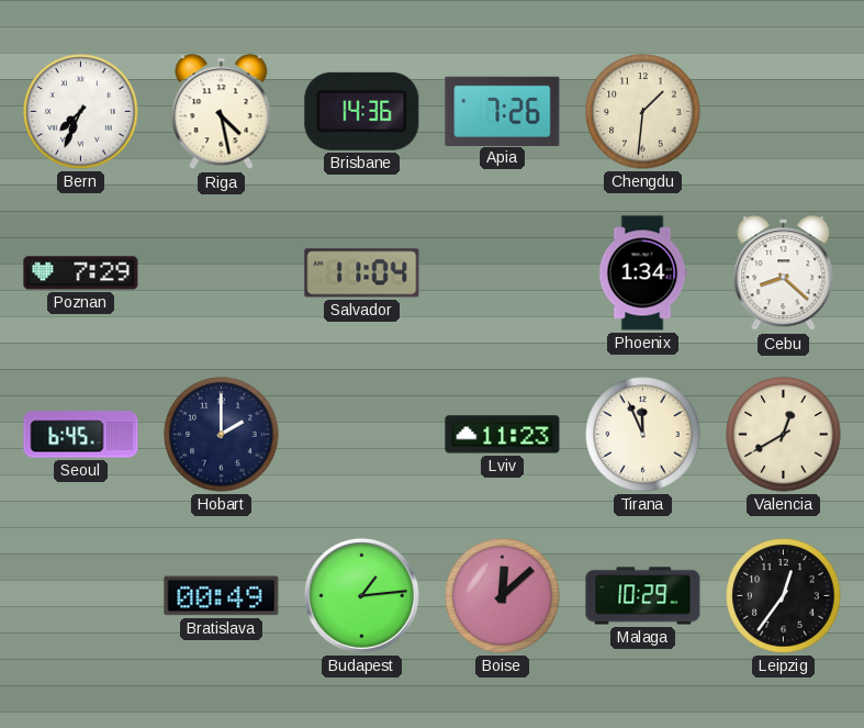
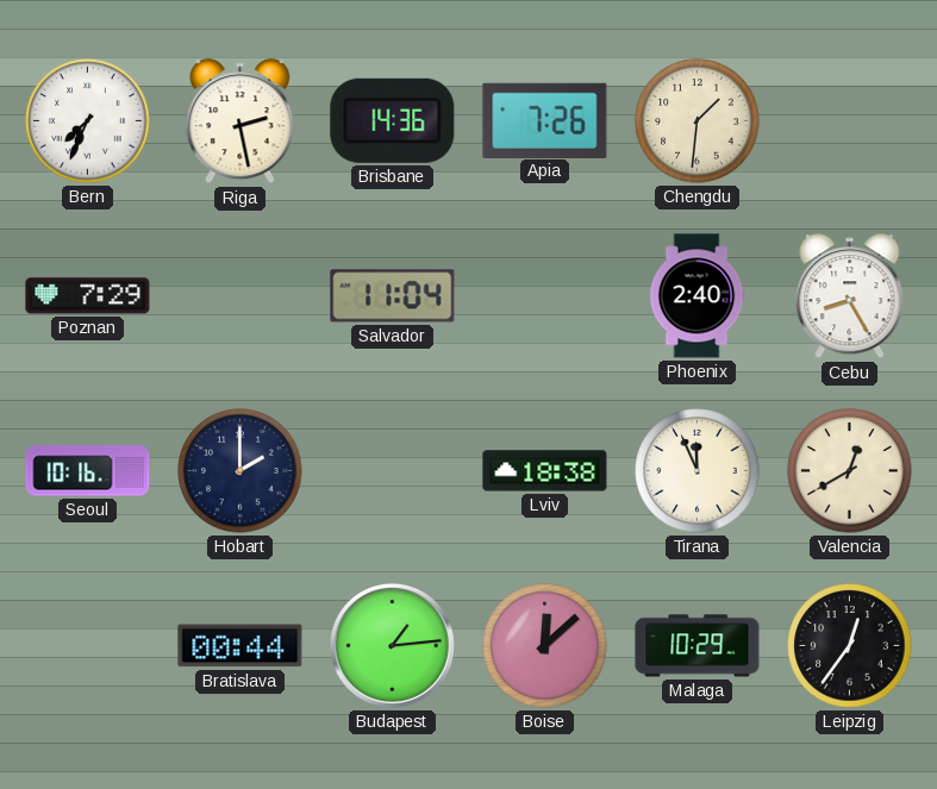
Riga: 4:28 -> 2:28
Phoenix: 1:34 -> 2:40
Cebu: 8:22 -> 8:25
Seoul: 6:45 -> 10:16
Lviv: 11:23 -> 18:38
Bratislava: 00:49 -> 00:44
